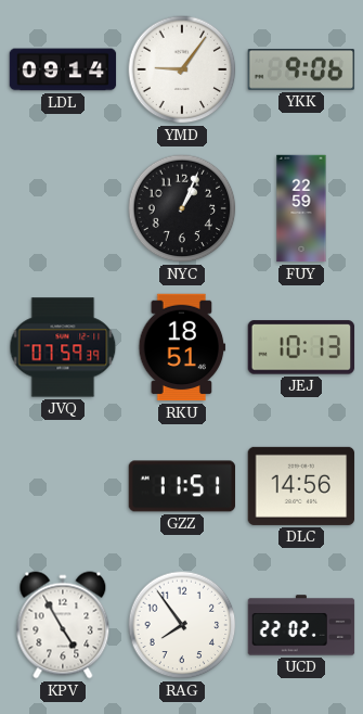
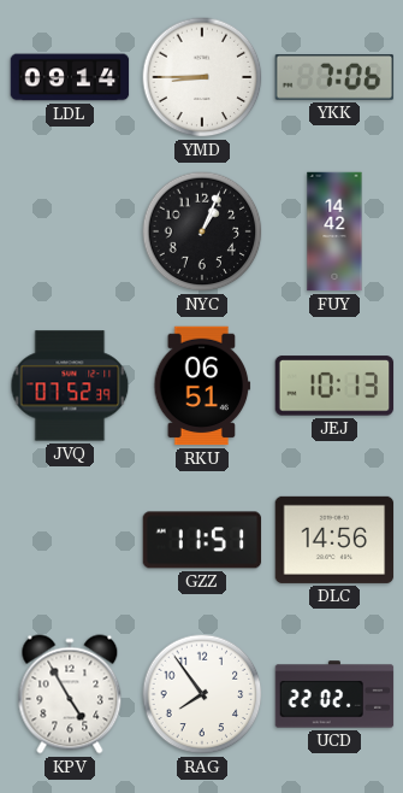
YMD: 9:06 -> 8:45
YKK: 9:06 -> 7:06
FUY: 22:59 -> 14:42
JVQ: 07:59 -> 07:52
RKU: 18:51 -> 06:51
